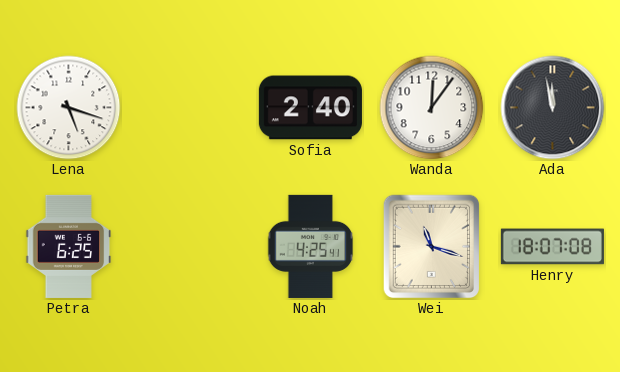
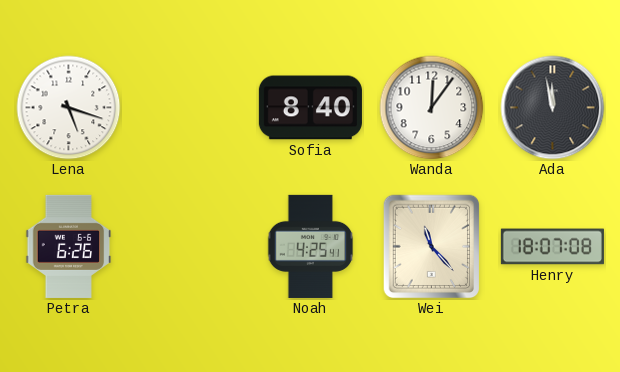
Sofia: 2:40 -> 8:40
Petra: 6:25 -> 6:26
Wei: 11:18 -> 11:23
